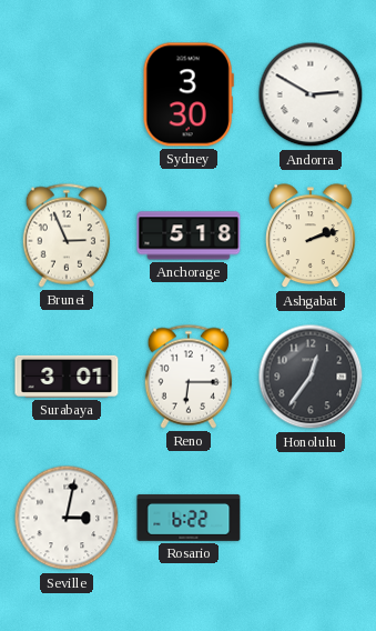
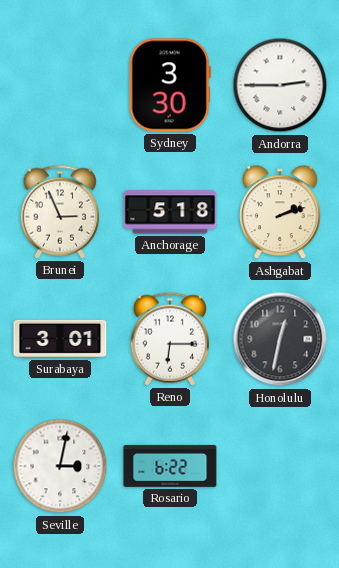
Andorra: 2:50 -> 2:45
Honolulu: 12:36 -> 12:32
